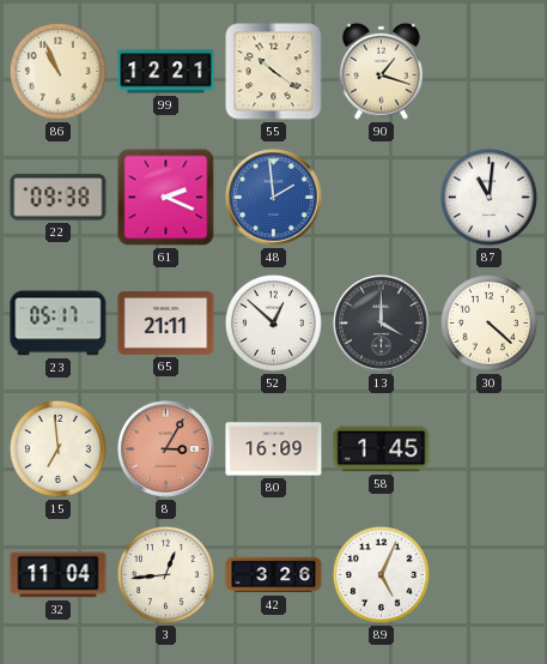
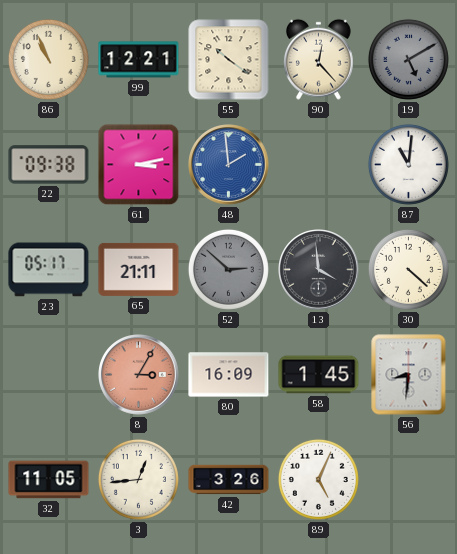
90: 1:18 -> 12:23
19: none -> 5:10
61: 2:19 -> 3:13
52: 12:52 -> 2:52
52 dial: white -> grey
13: 4:00 -> 3:59
15: 6:59 -> none
56: none -> 8:31
32: 11:04 -> 11:05
